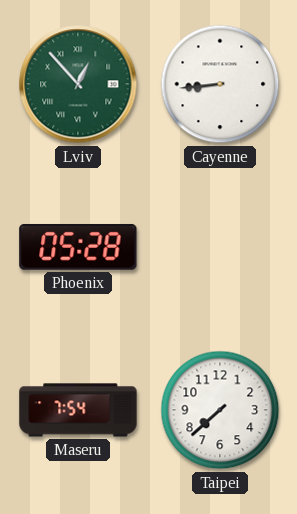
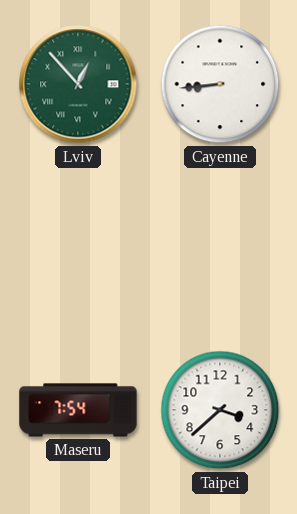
Phoenix: 05:28 -> none
Taipei: 7:38 -> 3:38
